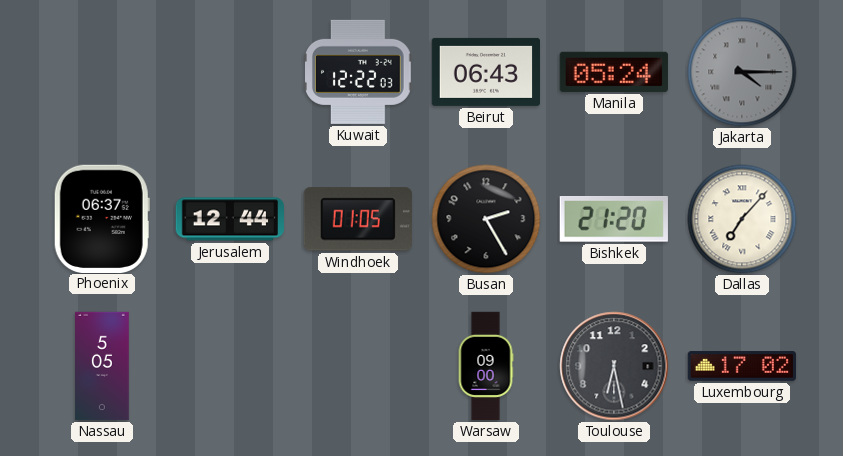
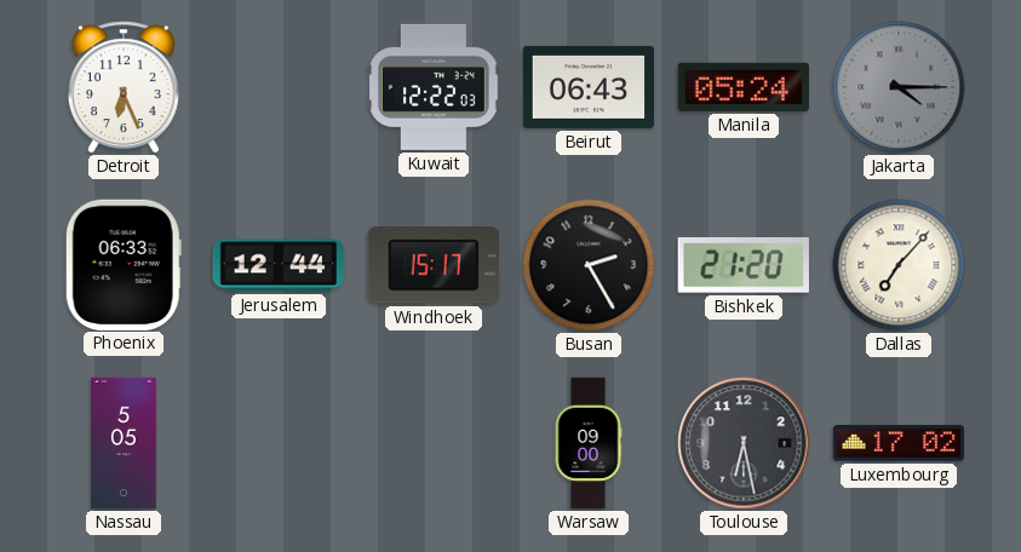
Detroit: none -> 6:26
Phoenix: 06:37 -> 06:33
Windhoek: 01:05 -> 15:17
